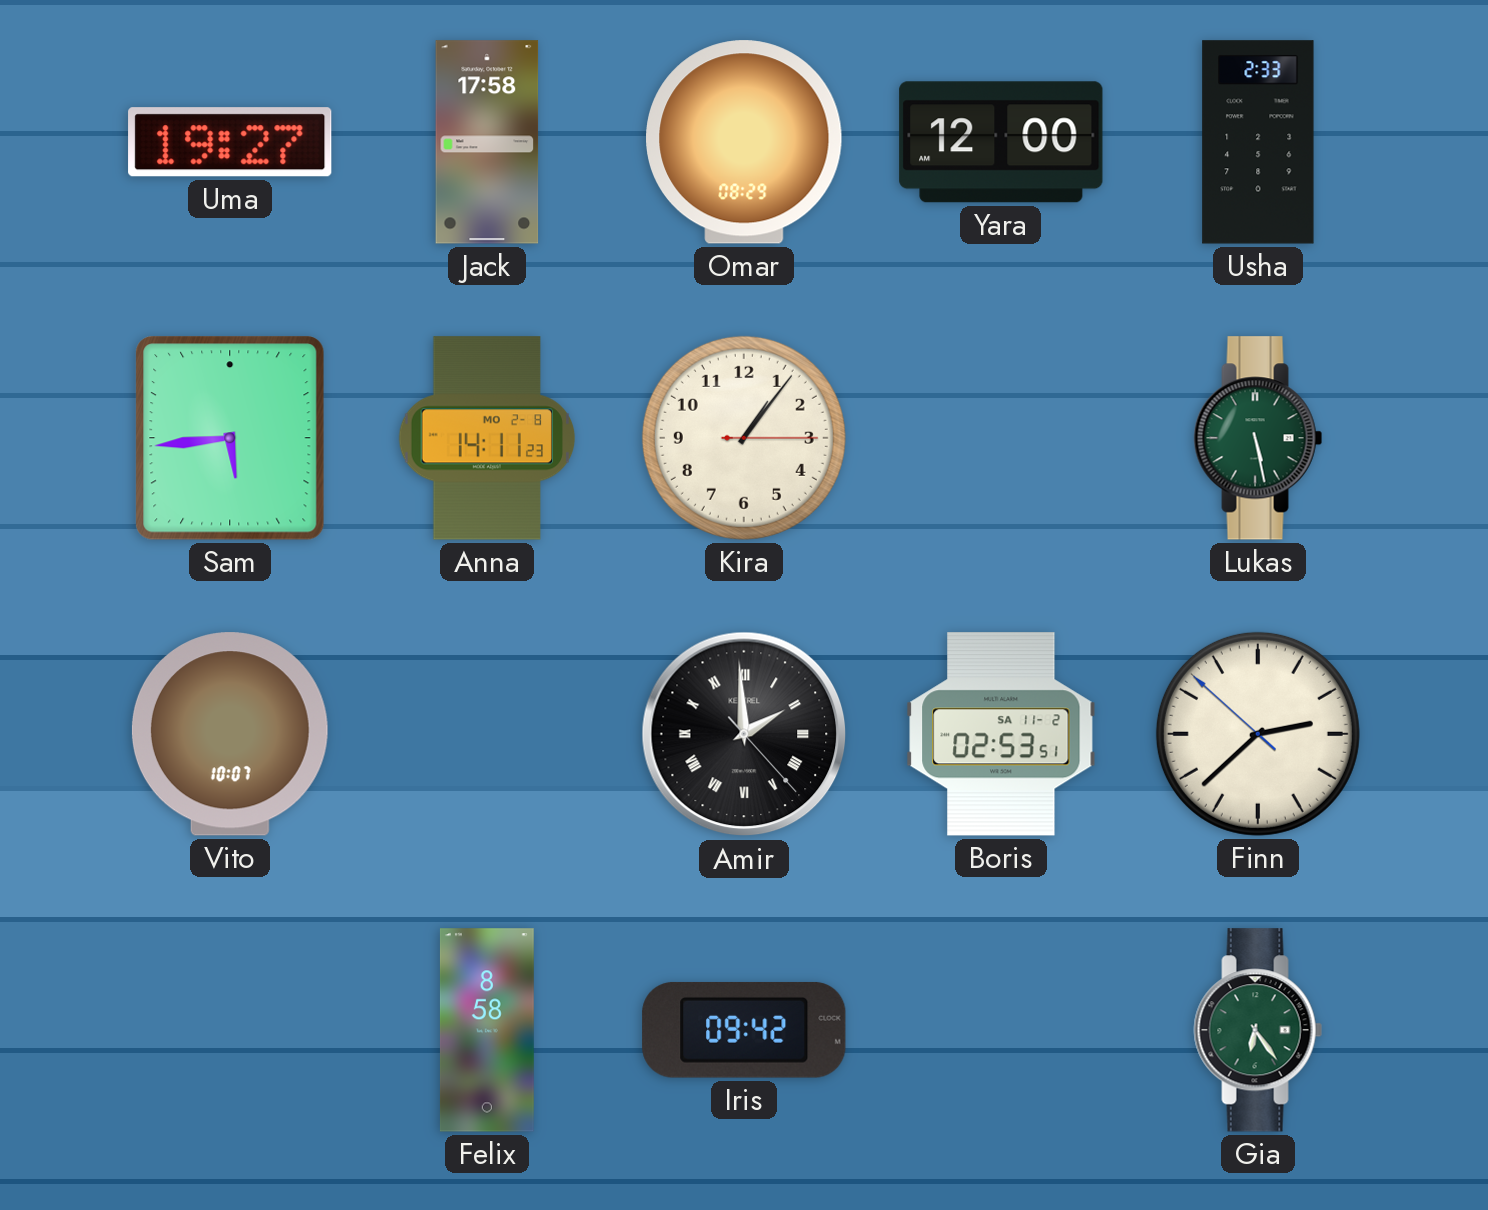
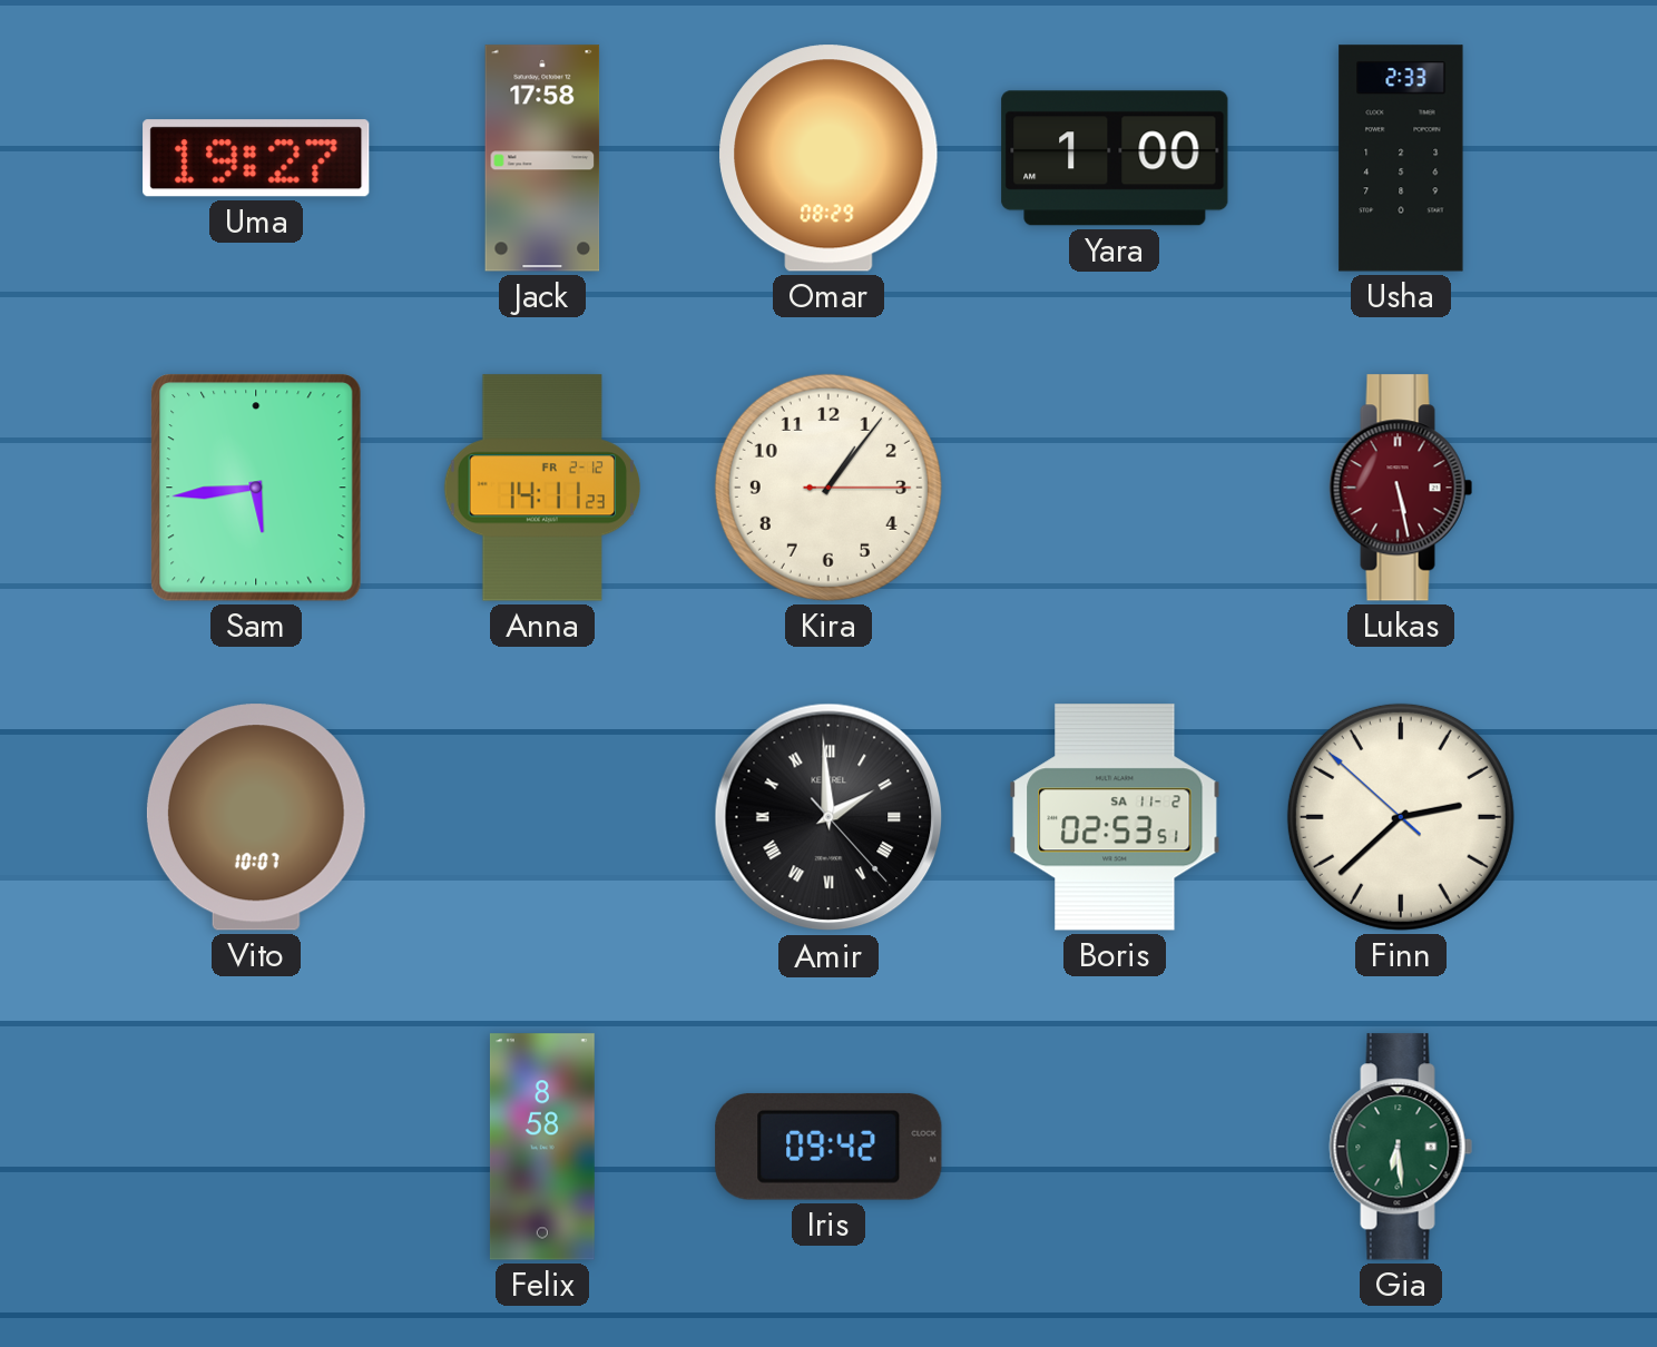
Yara: 12:00 -> 1:00
Anna date: MO 2-8 -> FR 2-12
Lukas dial: green -> burgundy
Gia: 6:24 -> 6:29
